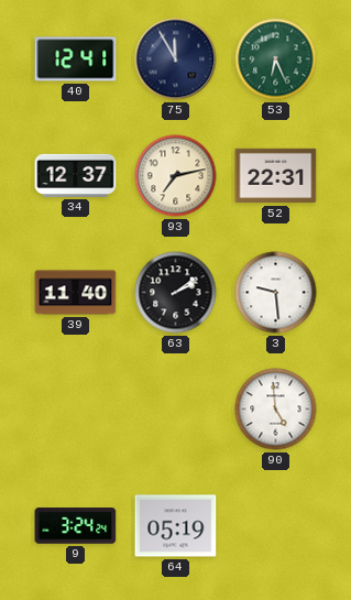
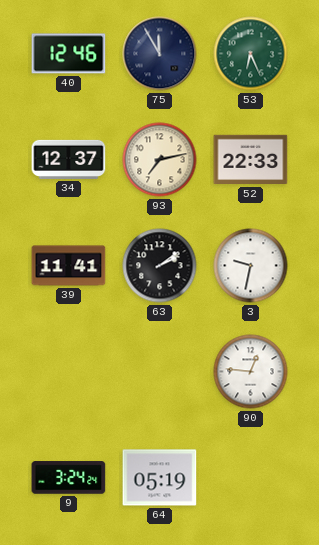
40: 12:41 -> 12:46
52: 22:31 -> 22:33
39: 11:40 -> 11:41
3: 9:29 -> 9:32
90: 4:59 -> 12:46
